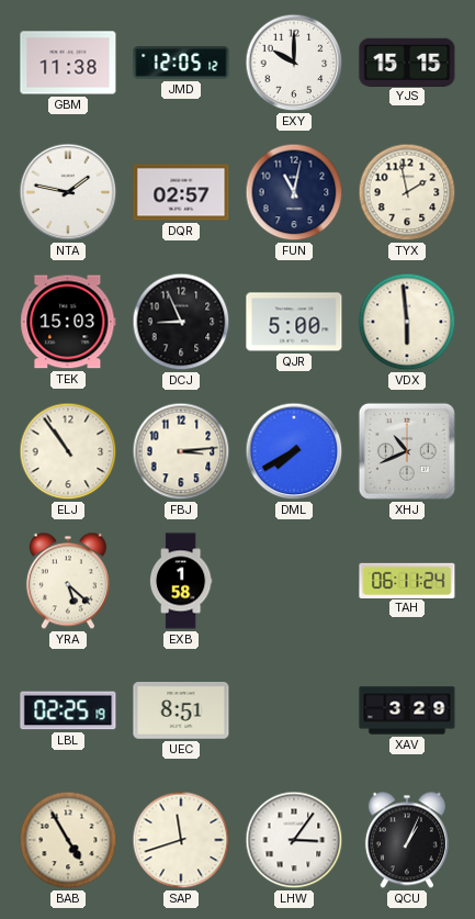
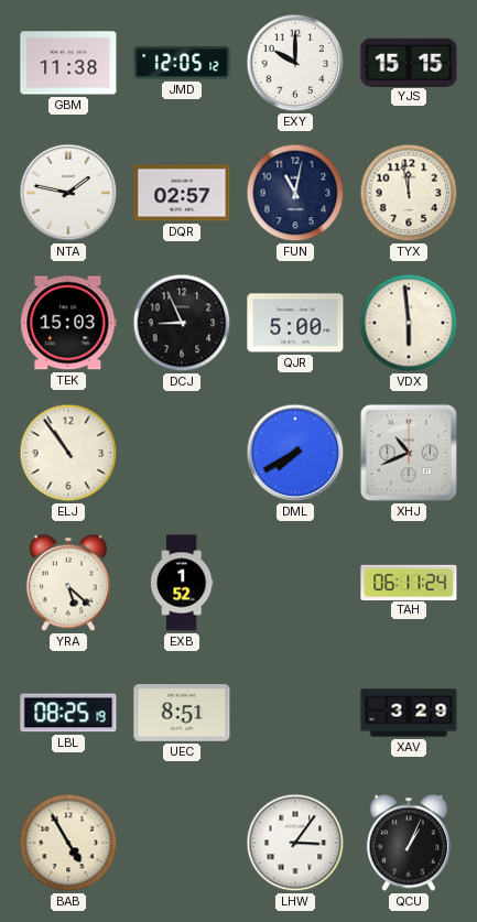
TYX: 1:58 -> 11:58
FBJ: 3:14 -> none
EXB: 1:58 -> 1:52
LBL: 02:25 -> 08:25
SAP: 11:42 -> none
